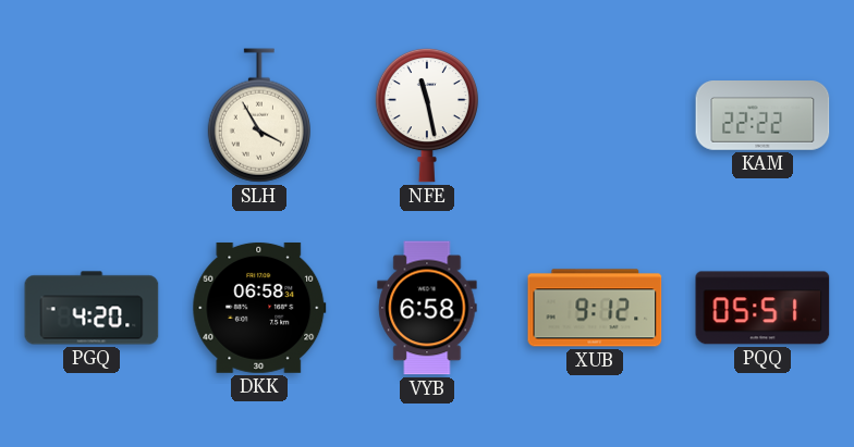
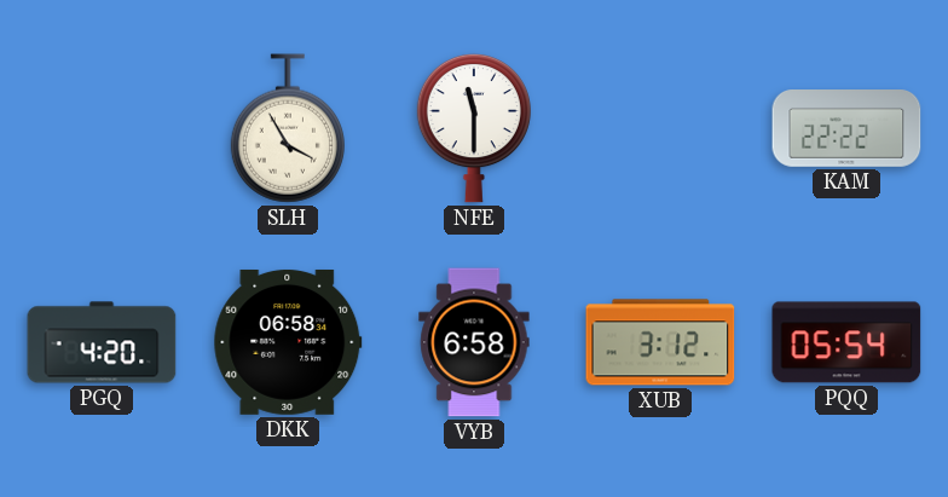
NFE: 11:28 -> 11:30
XUB: 9:12 -> 3:12
PQQ: 05:51 -> 05:54
